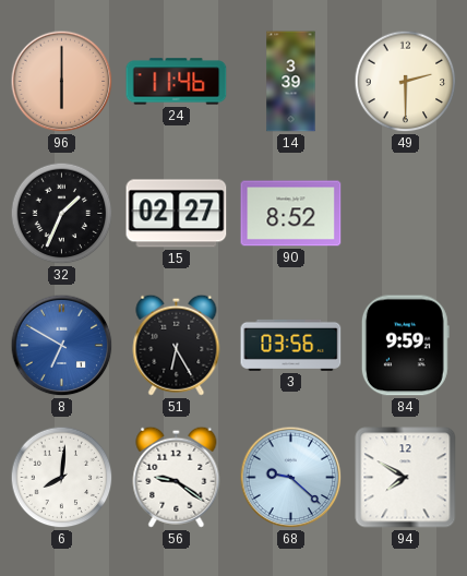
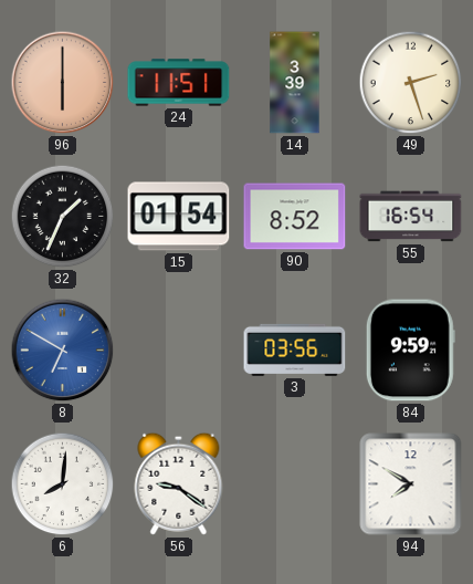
24: 11:46 -> 11:51
49: 2:30 -> 2:27
15: 02:27 -> 01:54
55: none -> 16:54
51: 6:25 -> none
68: 9:22 -> none
